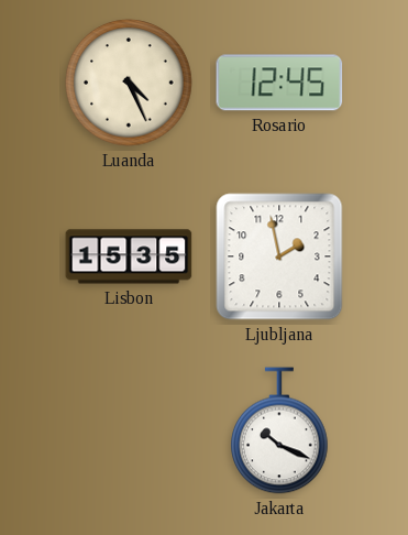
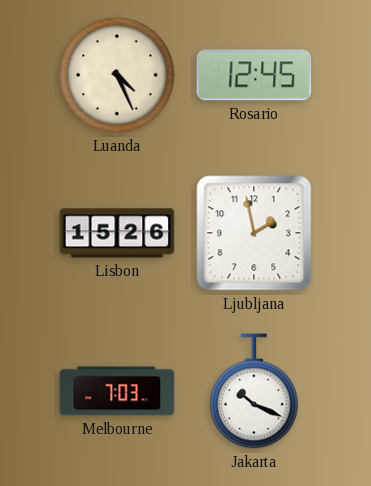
Lisbon: 15:35 -> 15:26
Melbourne: none -> 7:03
